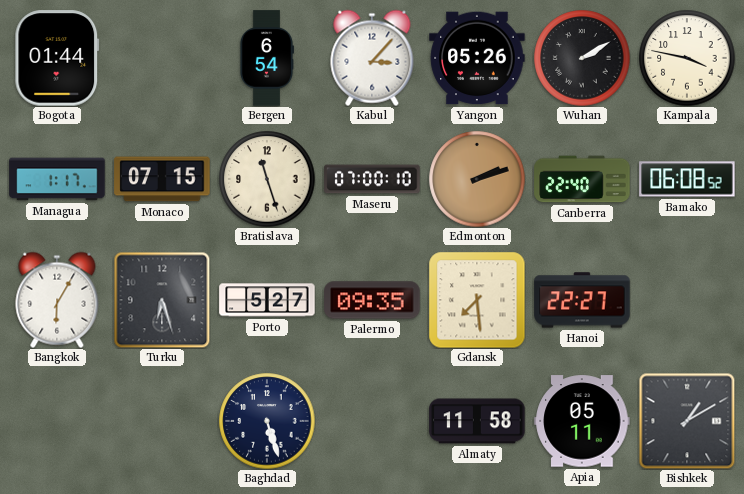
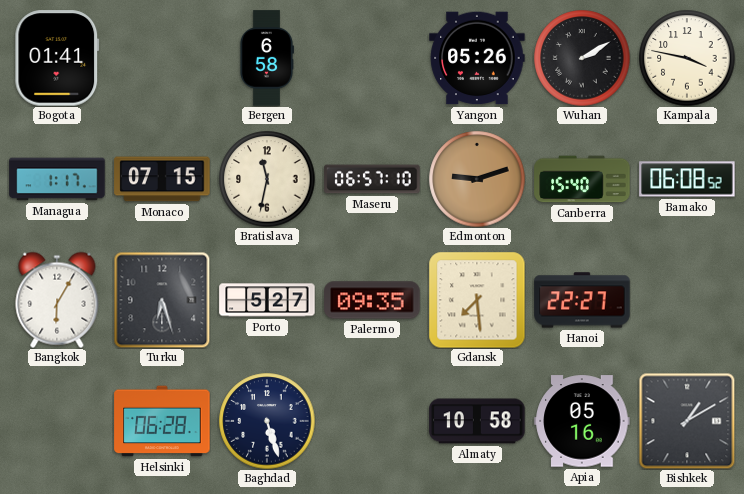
Bogota: 01:44 -> 01:41
Bergen: 6:54 -> 6:58
Kabul: 3:07 -> none
Bratislava: 11:27 -> 11:32
Maseru: 07:00 -> 06:57
Edmonton: 2:12 -> 9:12
Canberra: 22:40 -> 15:40
Helsinki: none -> 06:28
Almaty: 11:58 -> 10:58
Apia: 05:11 -> 05:16
